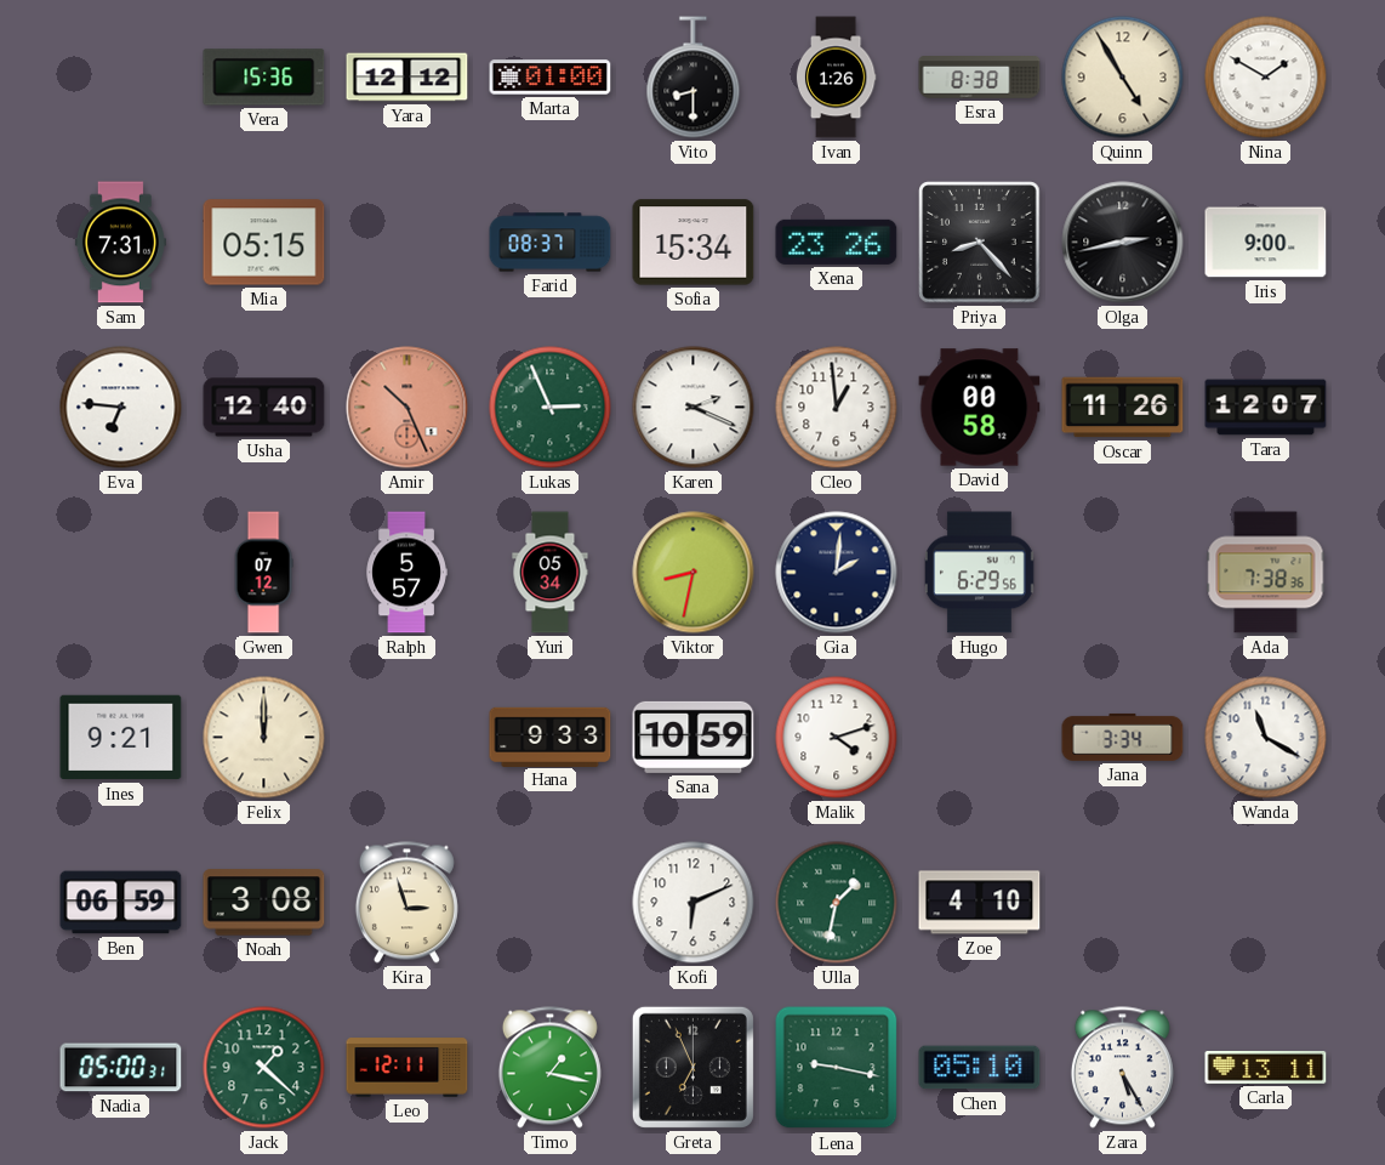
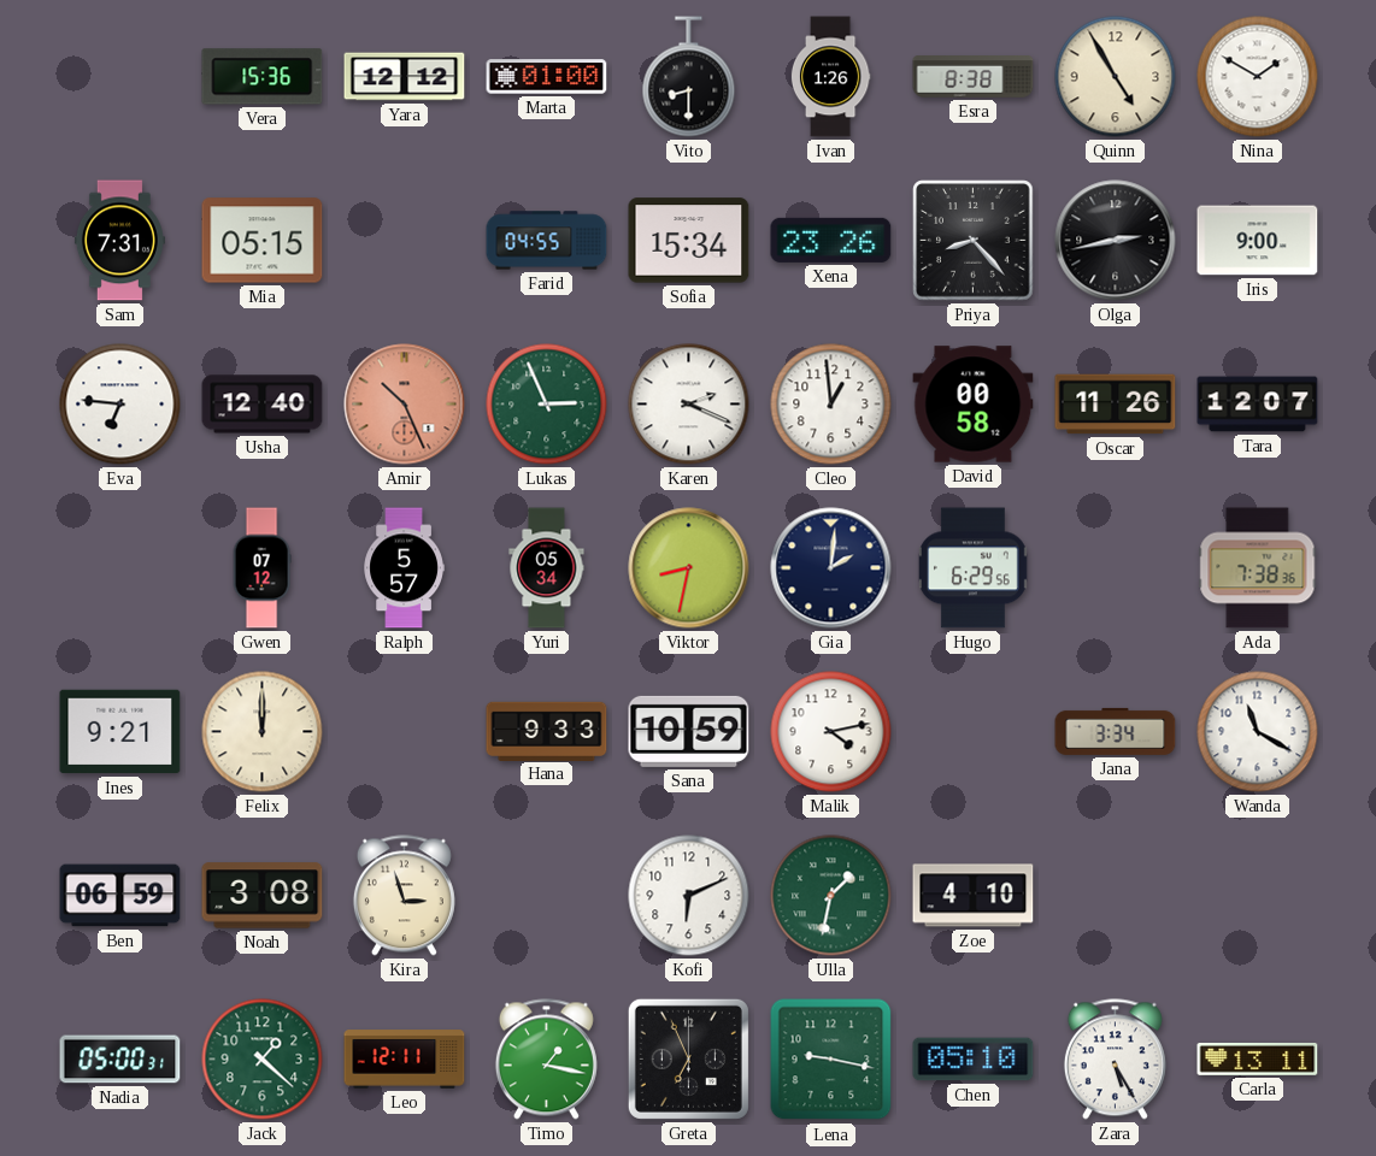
Farid: 08:37 -> 04:55
Malik: 4:12 -> 4:13
